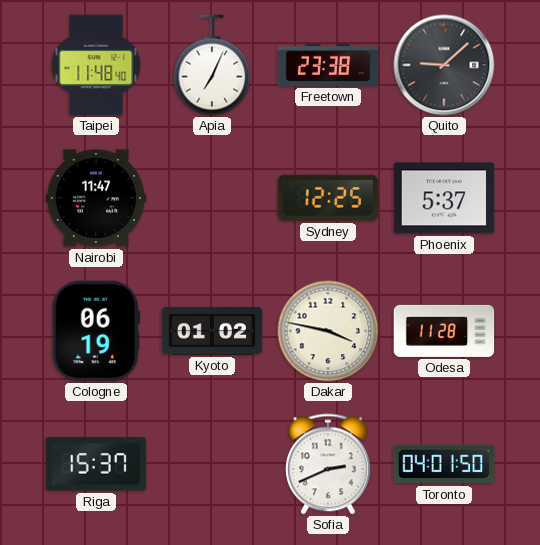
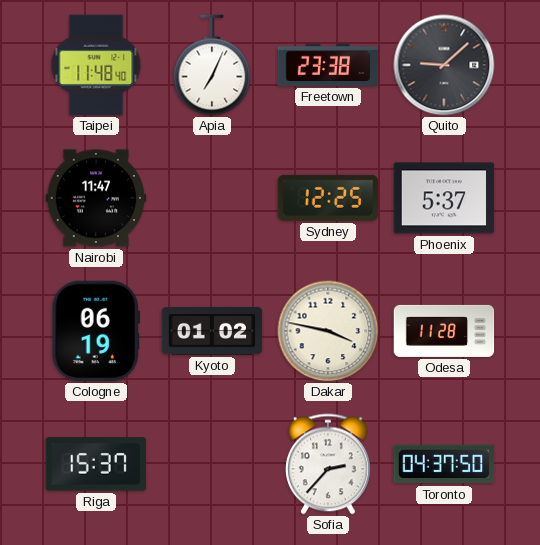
Sofia: 2:41 -> 2:37
Toronto: 04:01 -> 04:37
